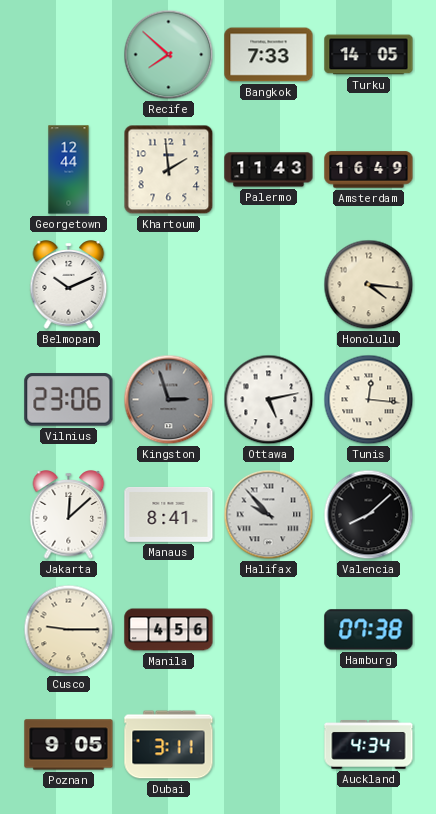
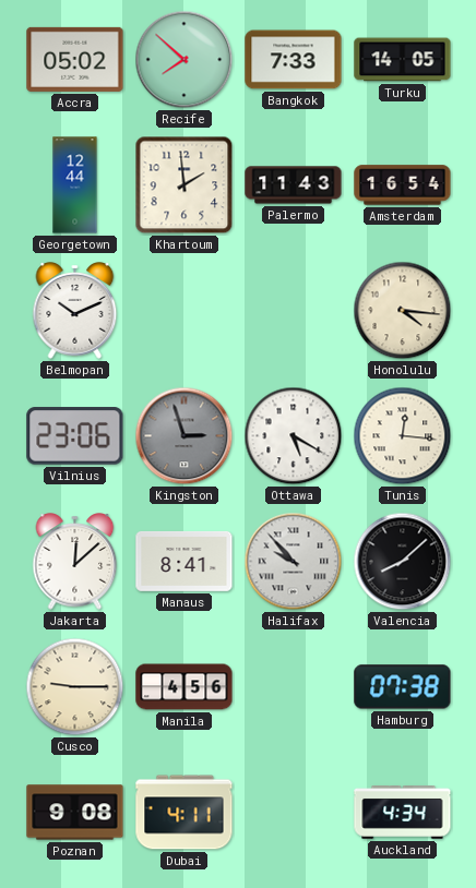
Accra: none -> 05:02
Amsterdam: 16:49 -> 16:54
Ottawa: 5:13 -> 5:20
Poznan: 9:05 -> 9:08
Dubai: 3:11 -> 4:11
